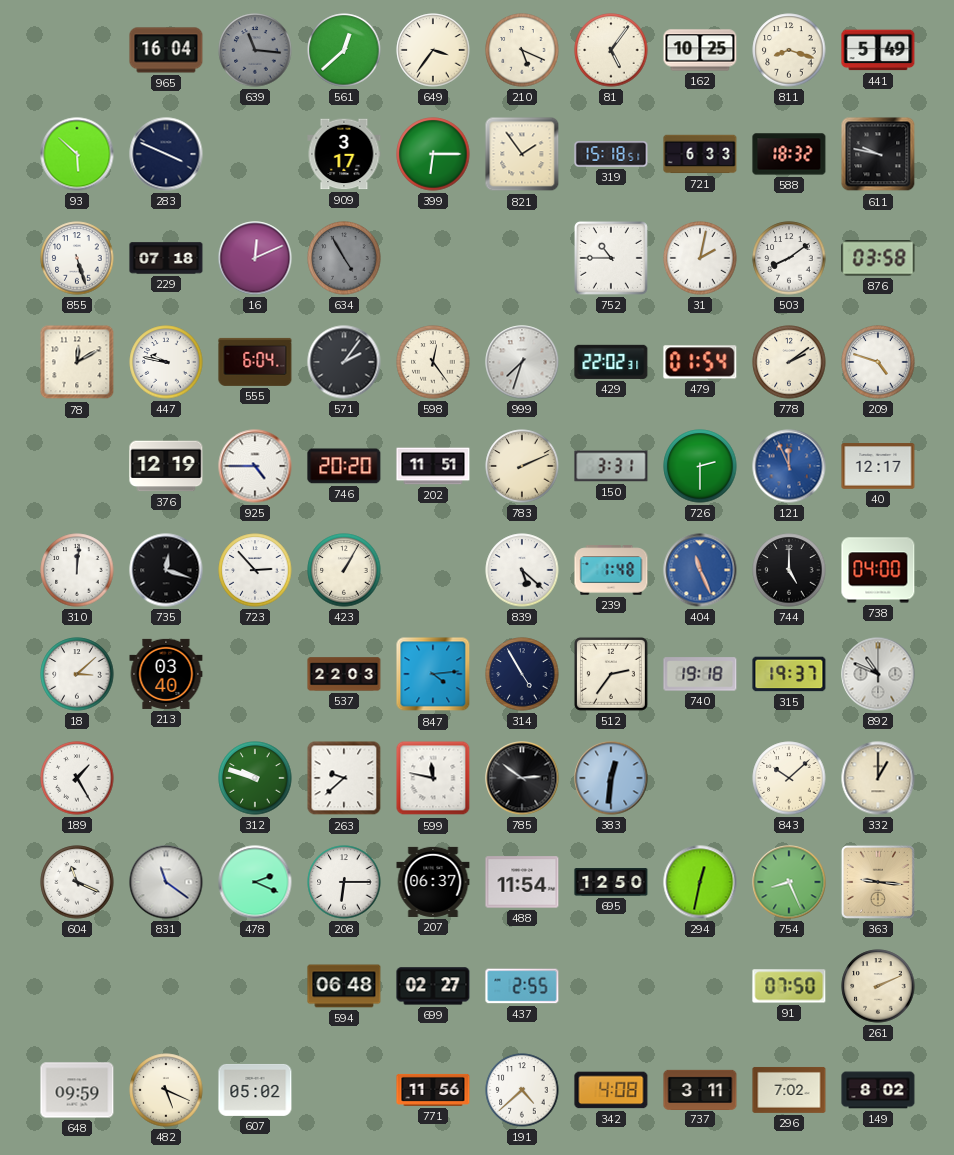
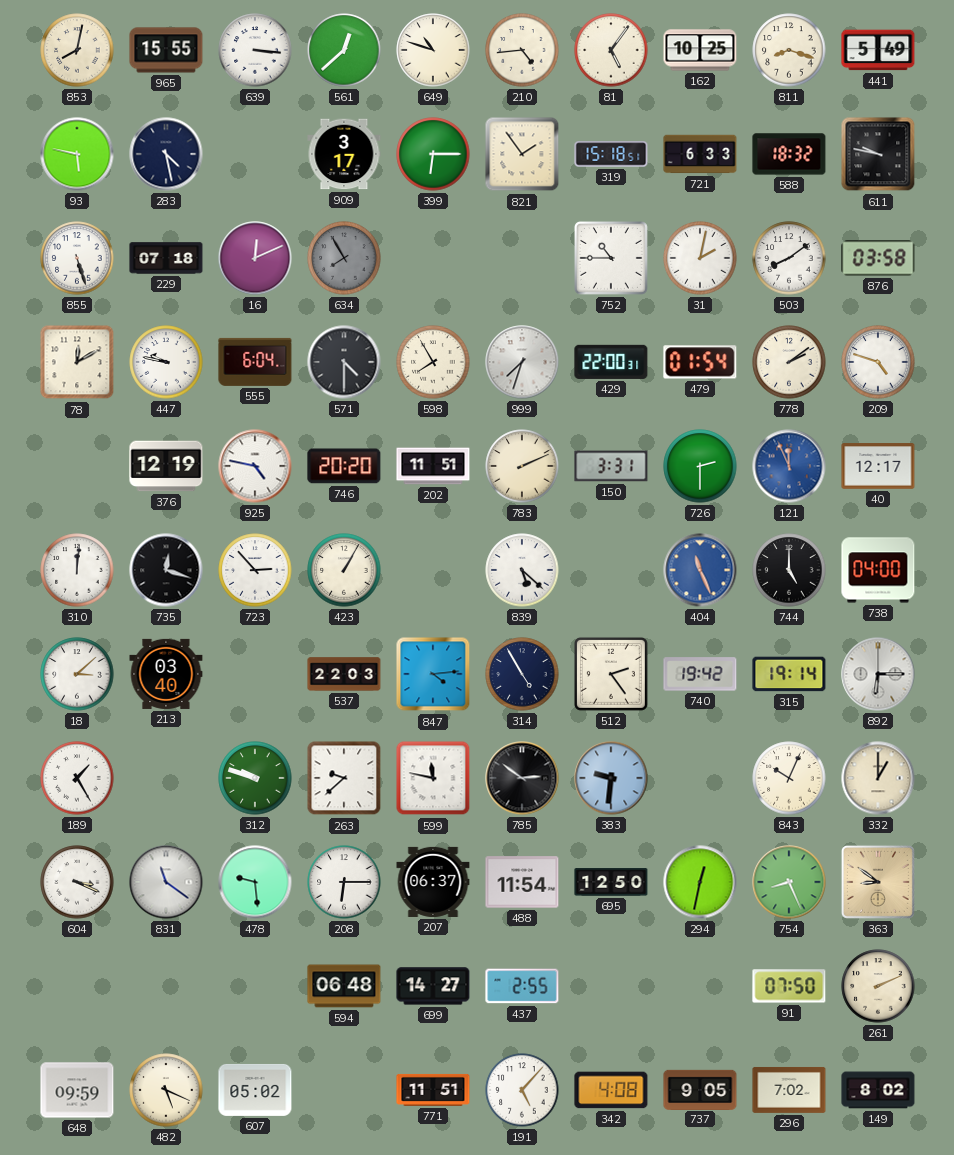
853: none -> 8:02
965: 16:04 -> 15:55
639: 11:16 -> 3:16
639 dial: grey -> white
649: 3:36 -> 10:48
210: 5:19 -> 4:44
93: 5:52 -> 5:47
283: 3:49 -> 4:28
634: 4:55 -> 7:55
571: 2:06 -> 4:30
598: 12:24 -> 7:55
429: 22:02 -> 22:00
925: 4:45 -> 4:47
239: 1:48 -> none
512: 2:36 -> 2:24
740: 19:18 -> 19:42
315: 19:37 -> 19:14
892: 10:49 -> 6:15
383: 12:31 -> 9:31
843: 10:08 -> 10:04
604: 11:19 -> 3:19
478: 2:19 -> 9:29
363: 9:16 -> 8:51
699: 02:27 -> 14:27
771: 11:56 -> 11:51
191: 4:38 -> 5:07
737: 3:11 -> 9:05
